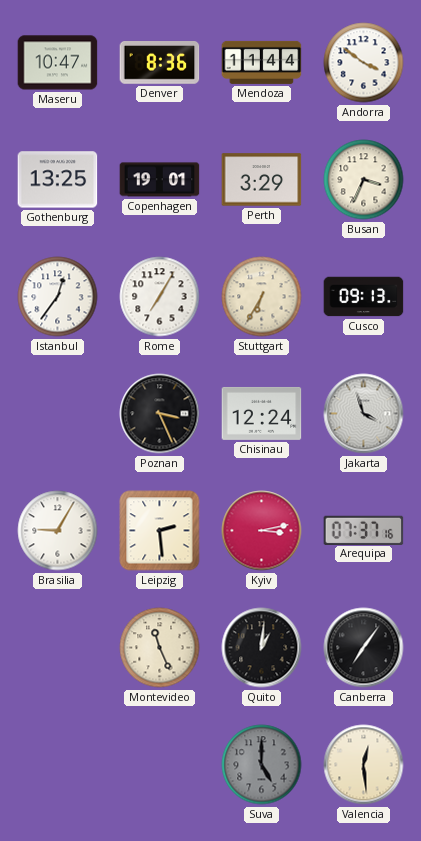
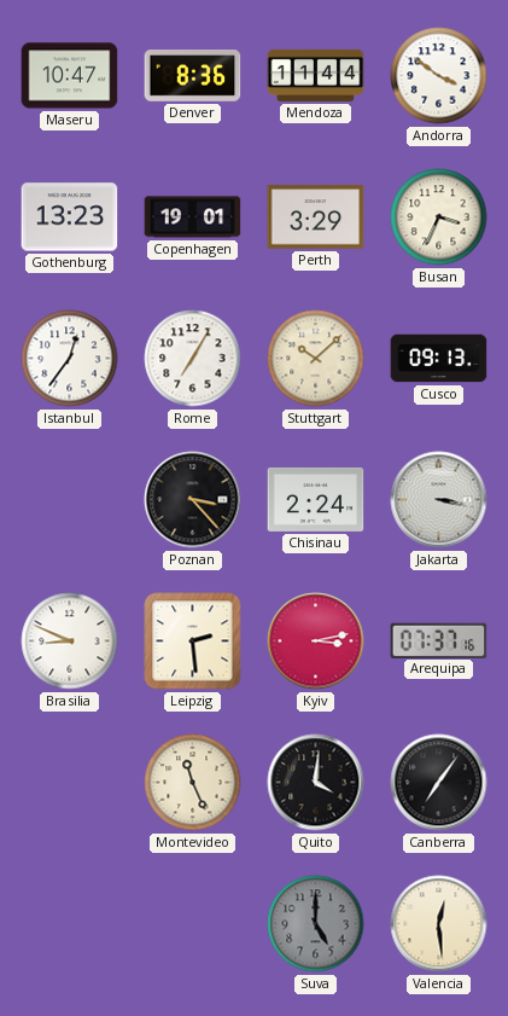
Gothenburg: 13:25 -> 13:23
Stuttgart: 6:35 -> 10:08
Poznan: 3:26 -> 3:23
Chisinau: 12:24 -> 2:24
Jakarta: 3:57 -> 3:17
Brasilia: 9:05 -> 8:49
Quito: 1:01 -> 4:01
